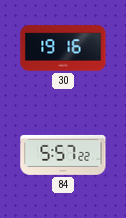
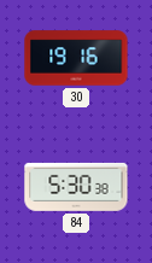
84: 5:57 -> 5:30
